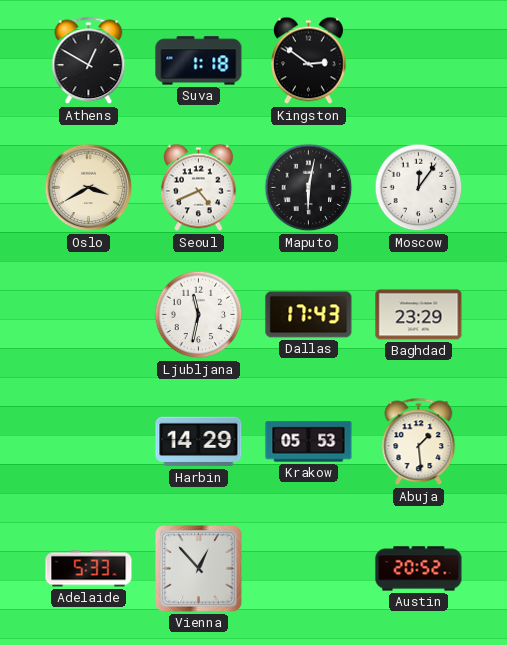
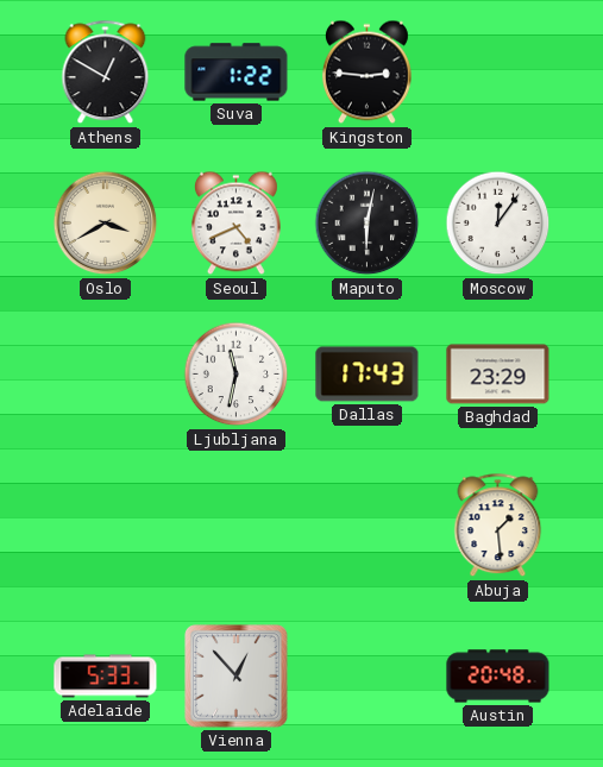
Suva: 1:18 -> 1:22
Kingston: 2:51 -> 2:46
Harbin: 14:29 -> none
Krakow: 05:53 -> none
Austin: 20:52 -> 20:48
